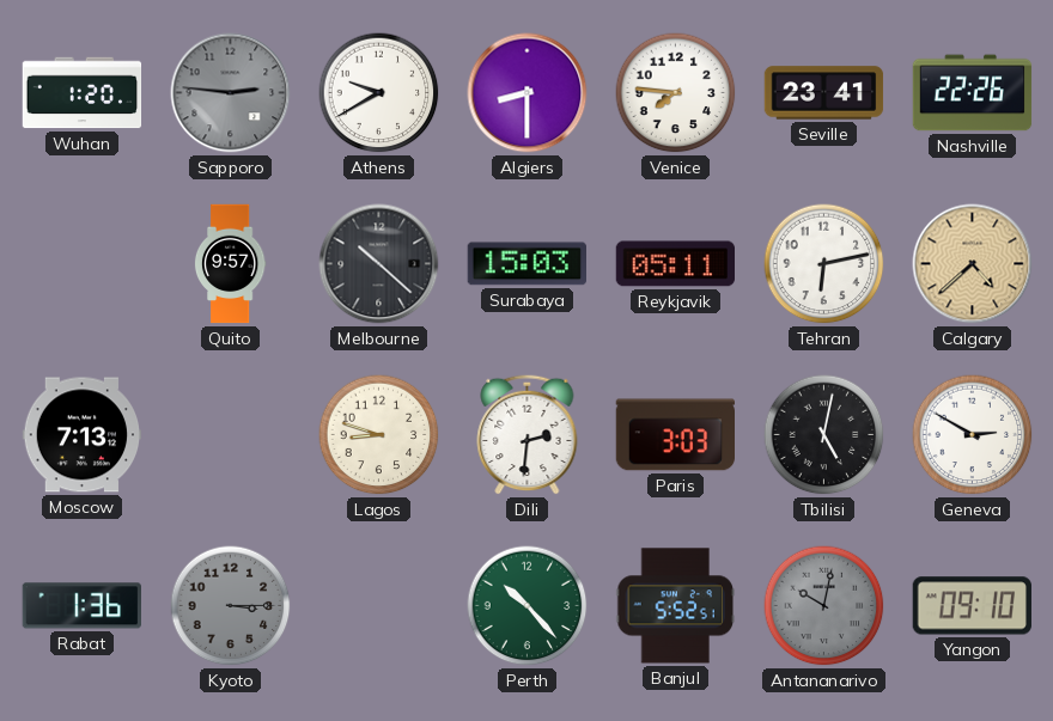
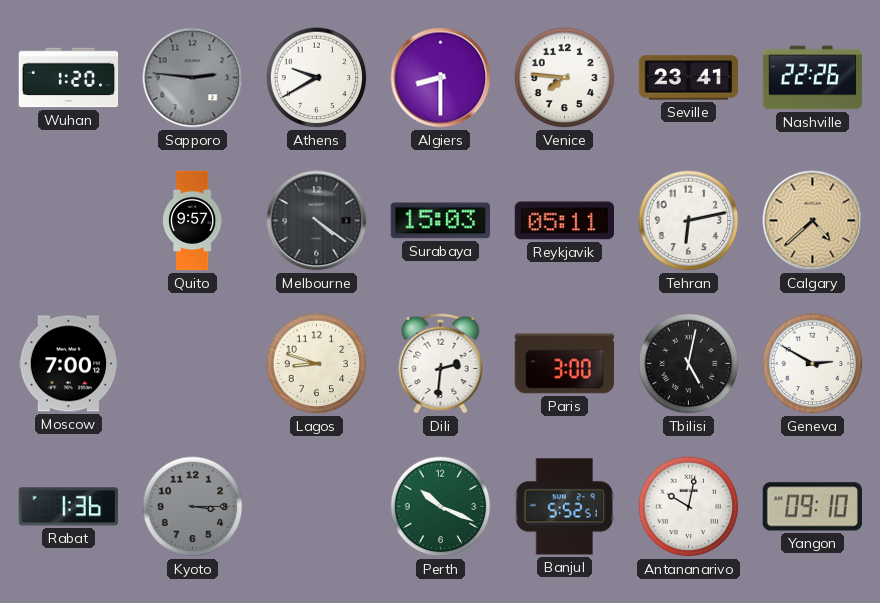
Melbourne: 10:22 -> 4:21
Moscow: 7:13 -> 7:00
Paris: 3:03 -> 3:00
Perth: 10:23 -> 10:19
Antananarivo dial: grey -> white
